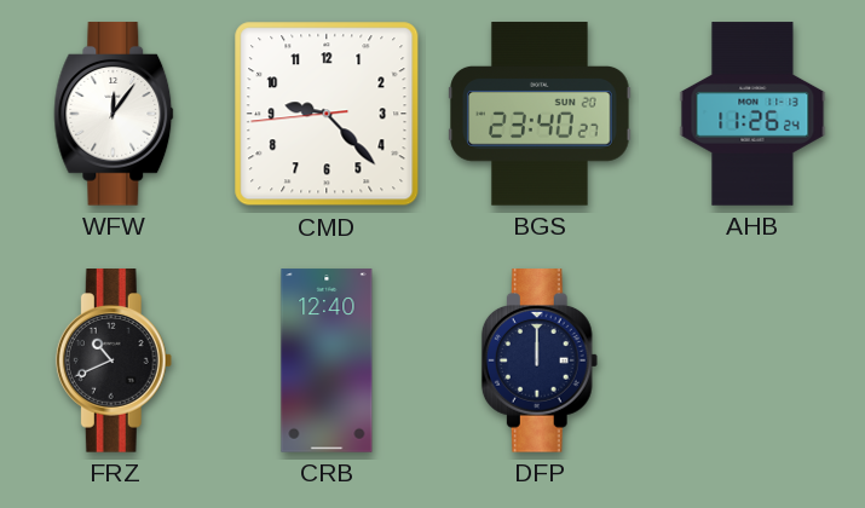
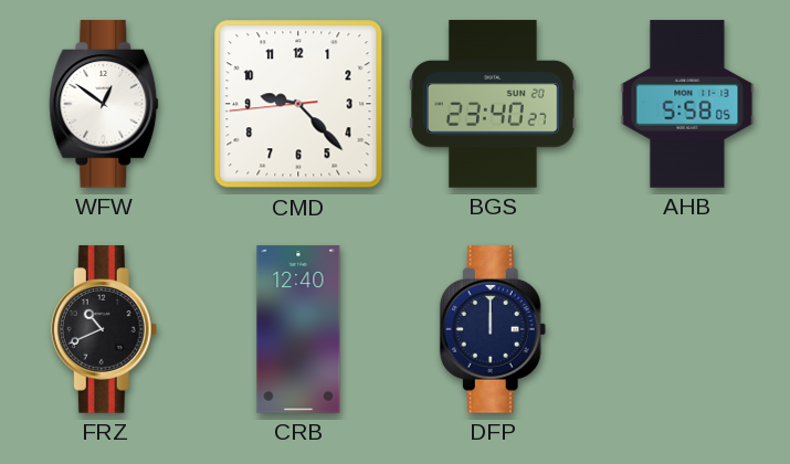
WFW: 12:06 -> 12:51
AHB: 11:26 -> 5:58
